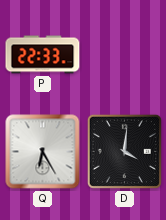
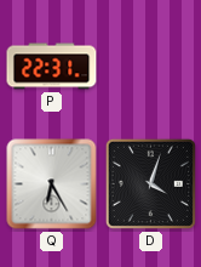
P: 22:33 -> 22:31
D: 4:01 -> 4:03
